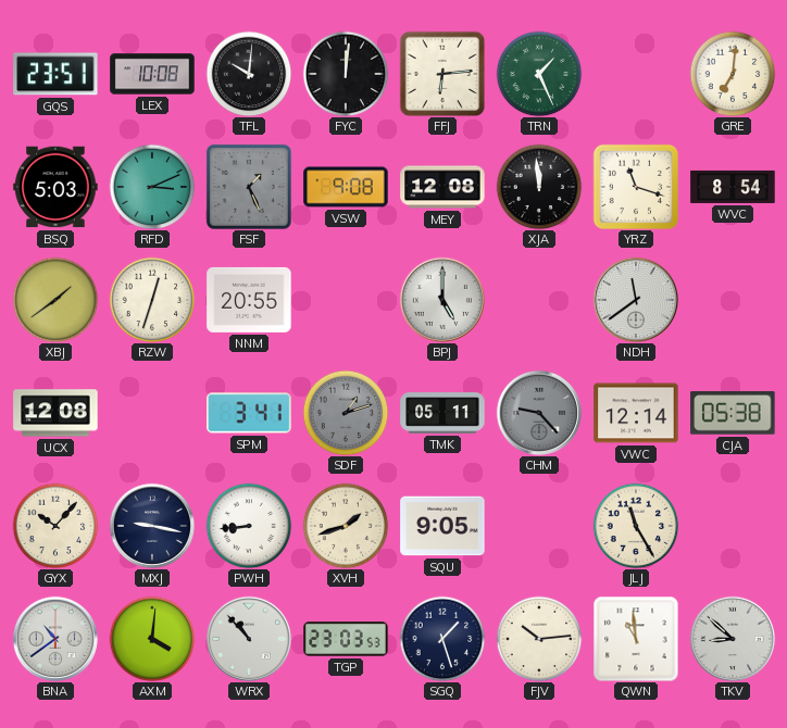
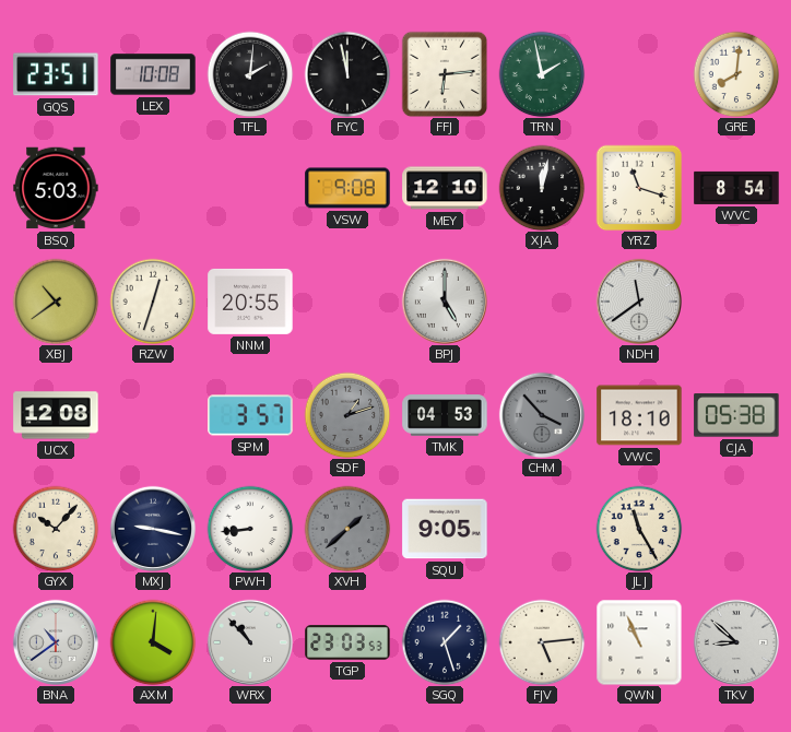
TFL: 10:01 -> 2:01
FYC: 12:01 -> 11:58
TRN: 1:26 -> 1:58
GRE: 7:01 -> 8:01
RFD: 3:11 -> none
FSF: 1:26 -> none
MEY: 12:08 -> 12:10
XJA: 11:59 -> 12:02
XBJ: 1:39 -> 10:39
SPM: 3:41 -> 3:57
TMK: 05:11 -> 04:53
CHM: 9:23 -> 3:53
VWC: 12:14 -> 18:10
XVH: 1:42 -> 1:38
XVH dial: cream -> grey
FJV: 10:14 -> 5:14
QWN: 10:59 -> 10:56
